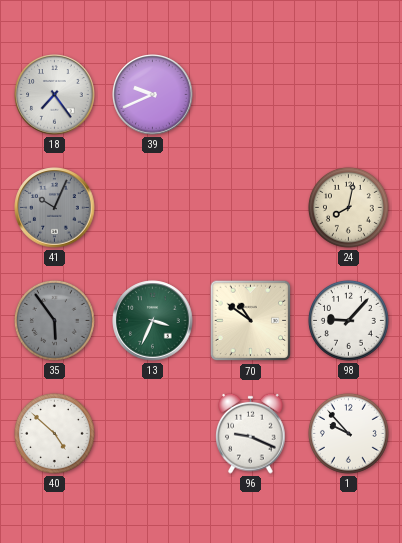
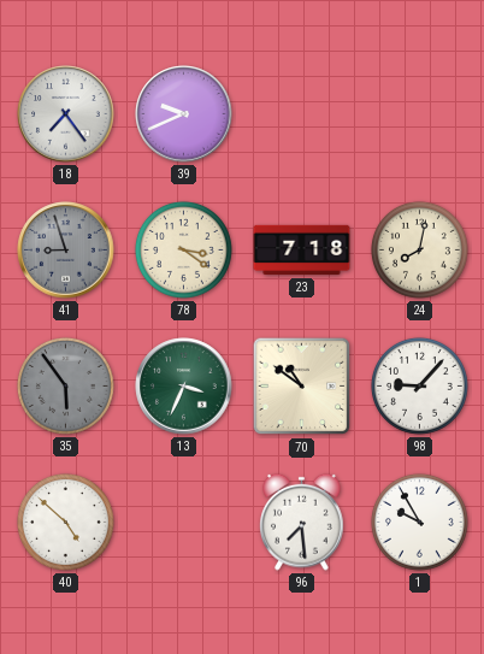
41: 10:04 -> 8:57
78: none -> 3:21
23: none -> 7:18
96: 9:19 -> 7:29
1: 9:53 -> 9:55
